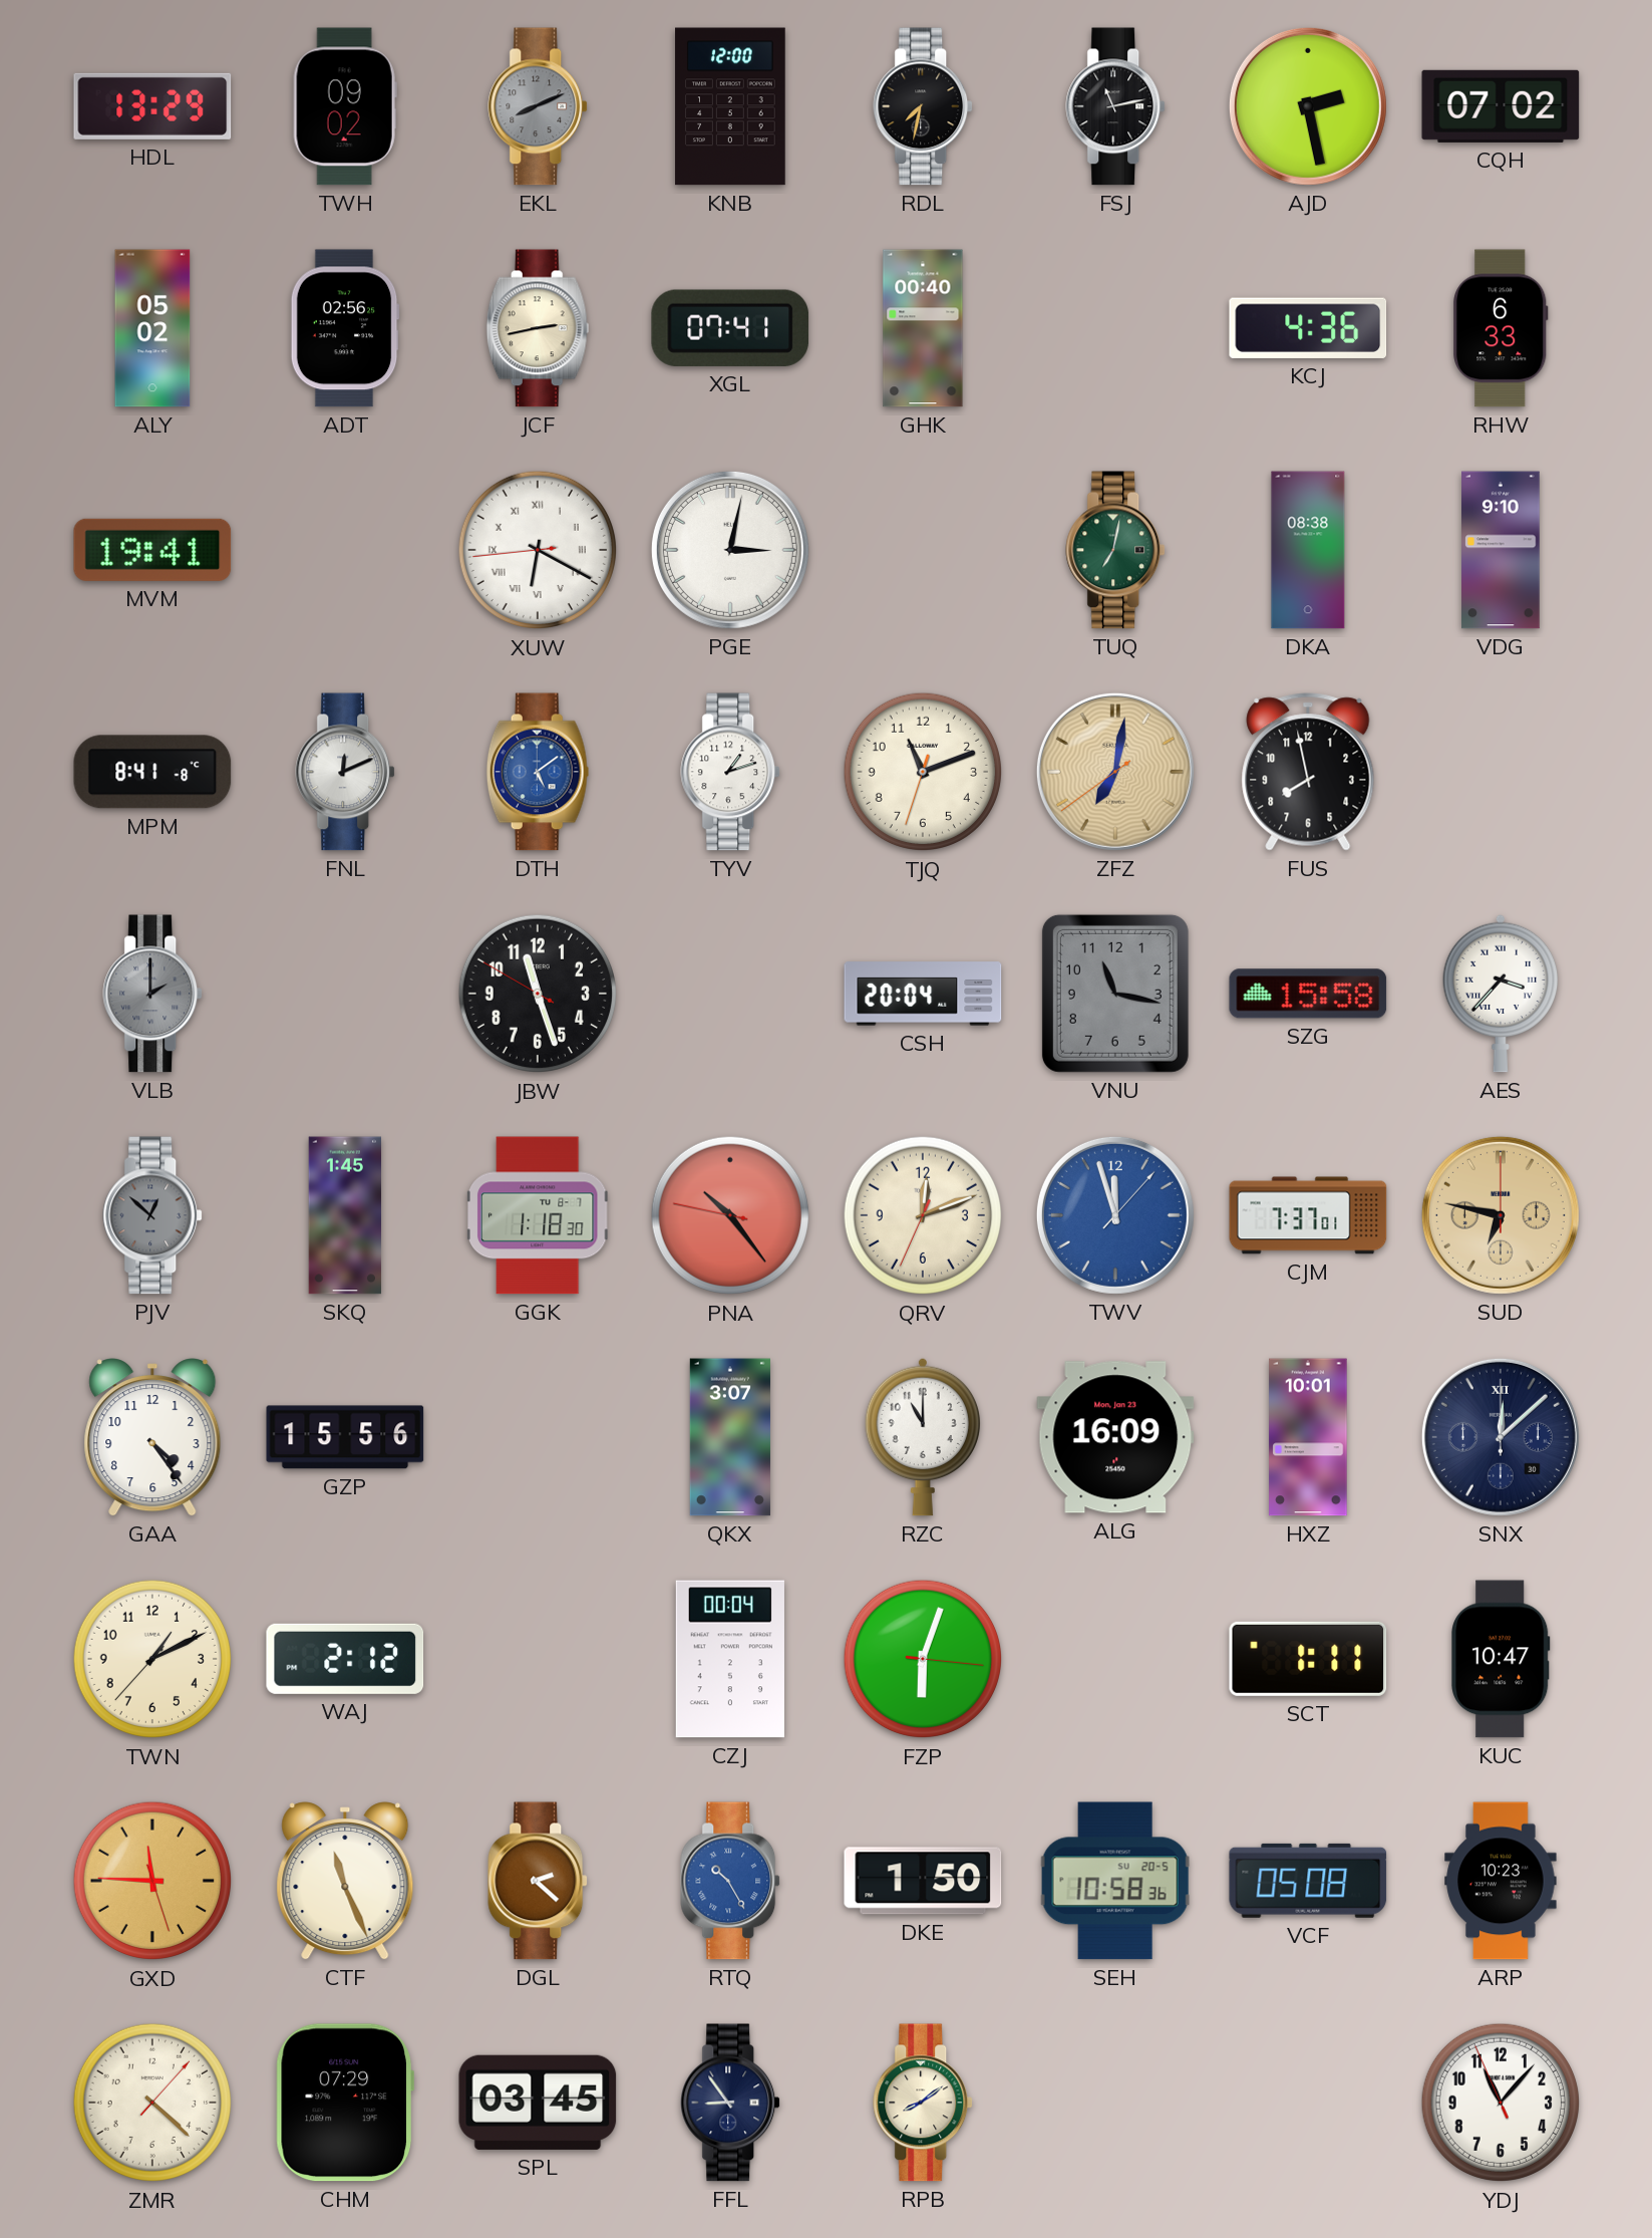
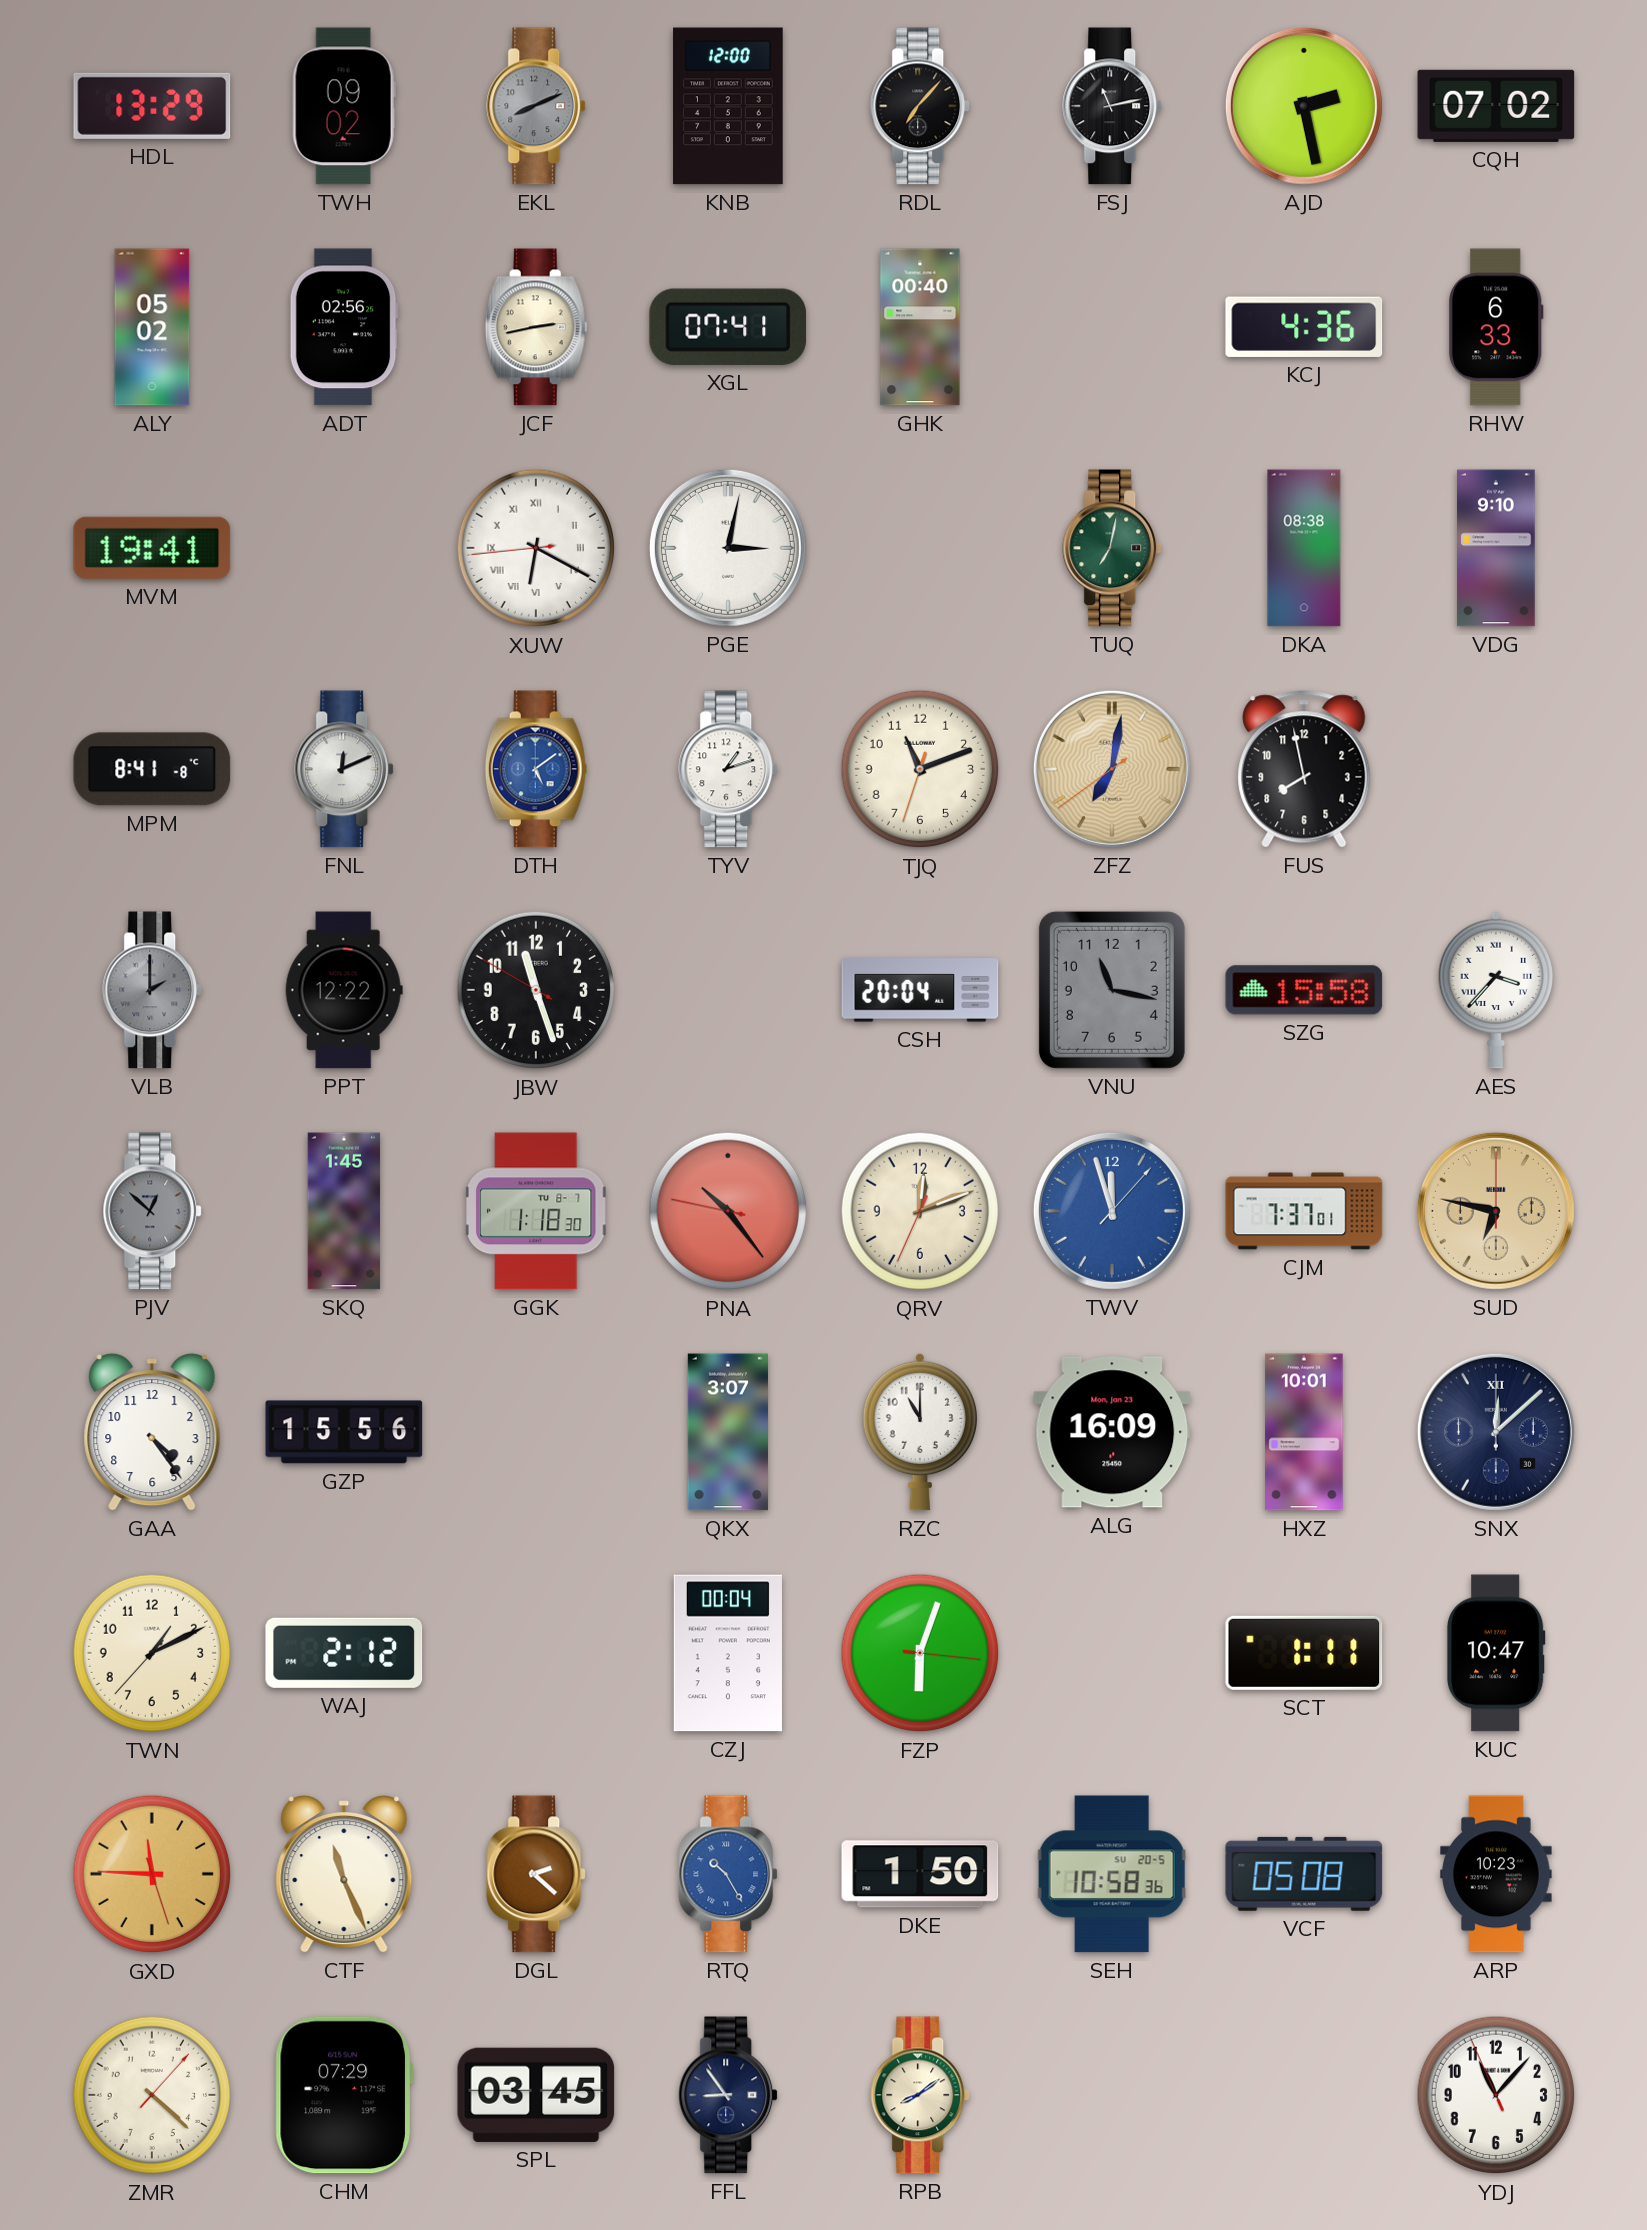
RDL: 7:32 -> 7:07
PPT: none -> 12:22
